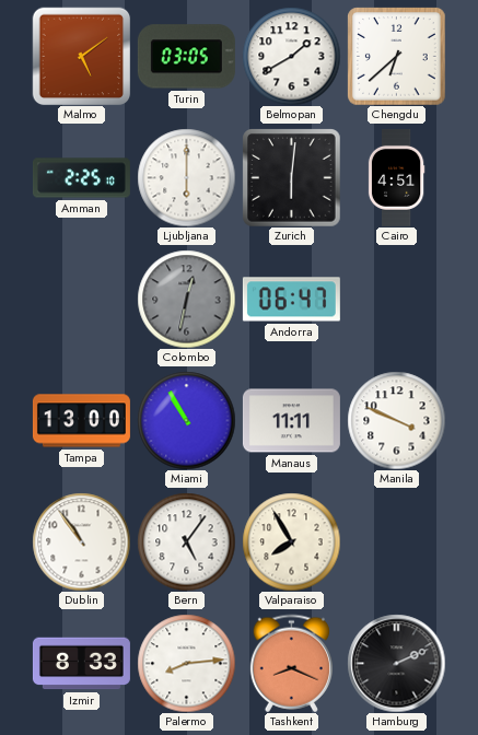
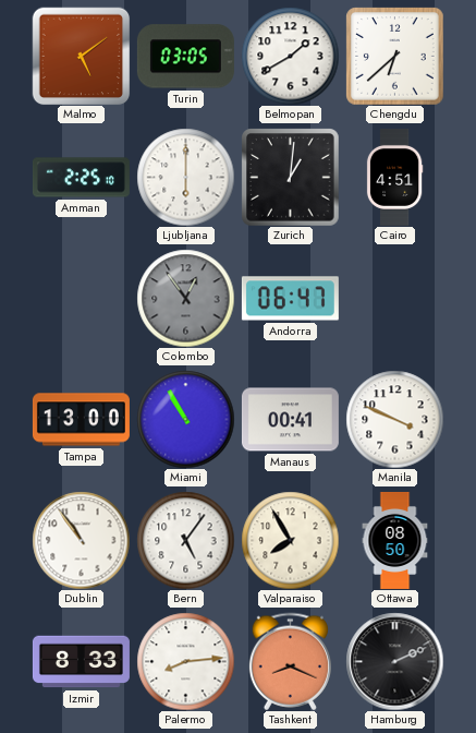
Zurich: 6:01 -> 1:01
Colombo: 12:32 -> 12:54
Manaus: 11:11 -> 00:41
Ottawa: none -> 08:50
